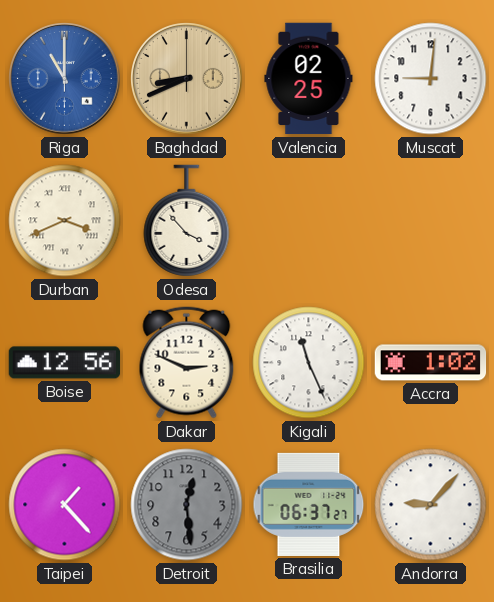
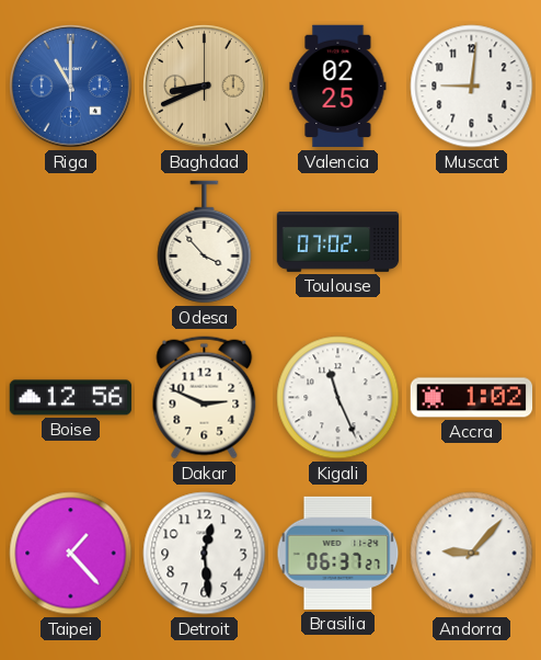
Durban: 3:41 -> none
Toulouse: none -> 07:02
Detroit dial: grey -> white
